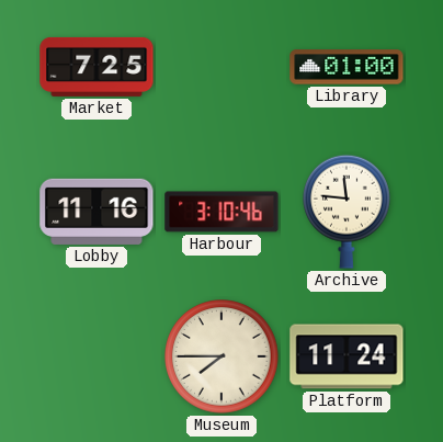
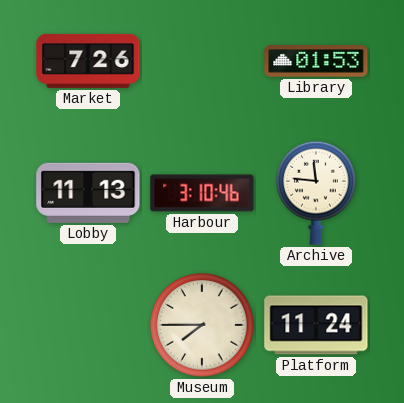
Market: 7:25 -> 7:26
Library: 01:00 -> 01:53
Lobby: 11:16 -> 11:13
